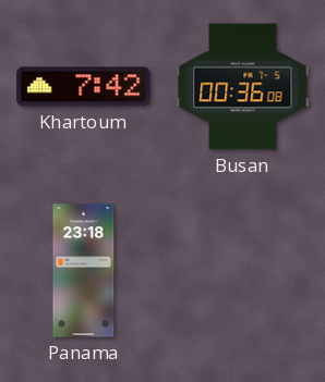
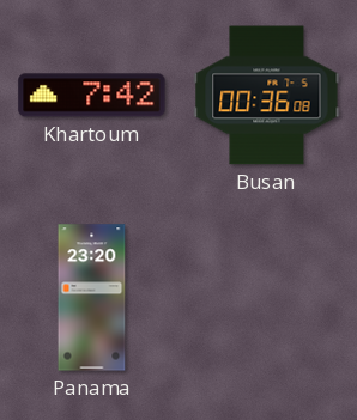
Panama: 23:18 -> 23:20
